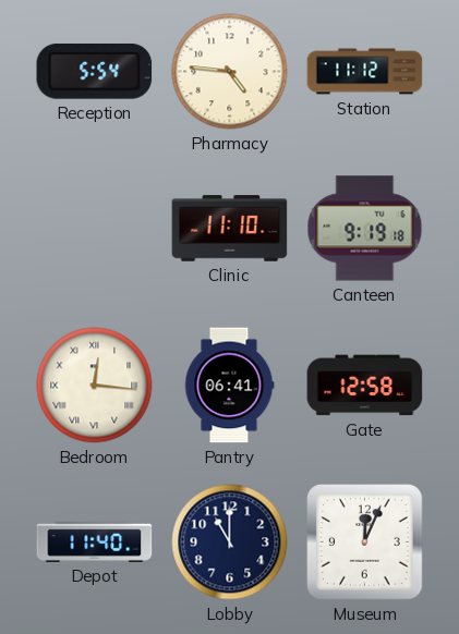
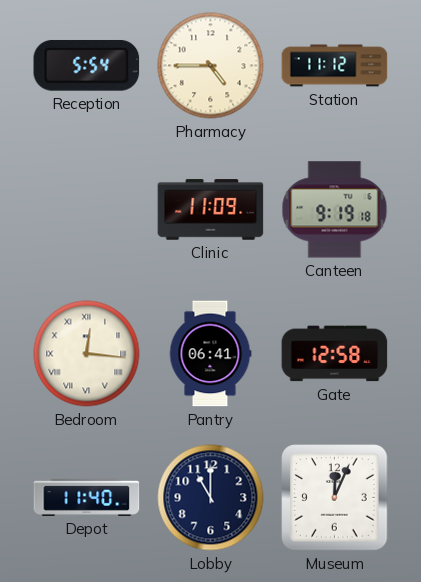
Pharmacy: 4:46 -> 4:45
Clinic: 11:10 -> 11:09
